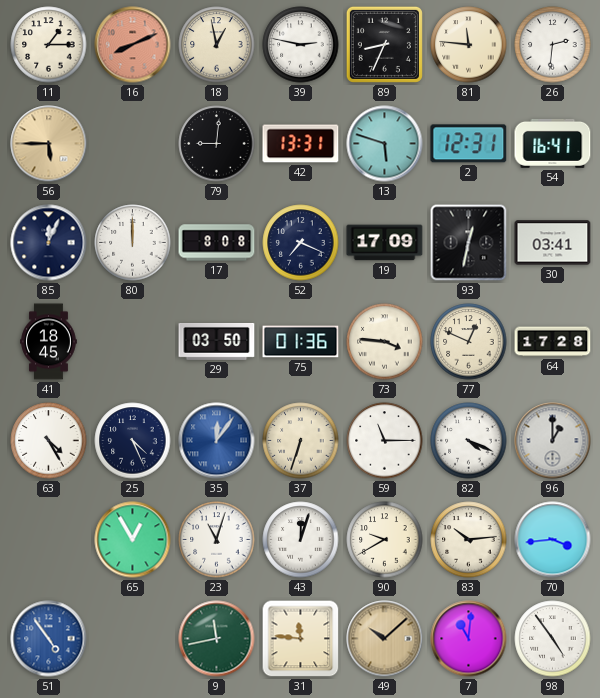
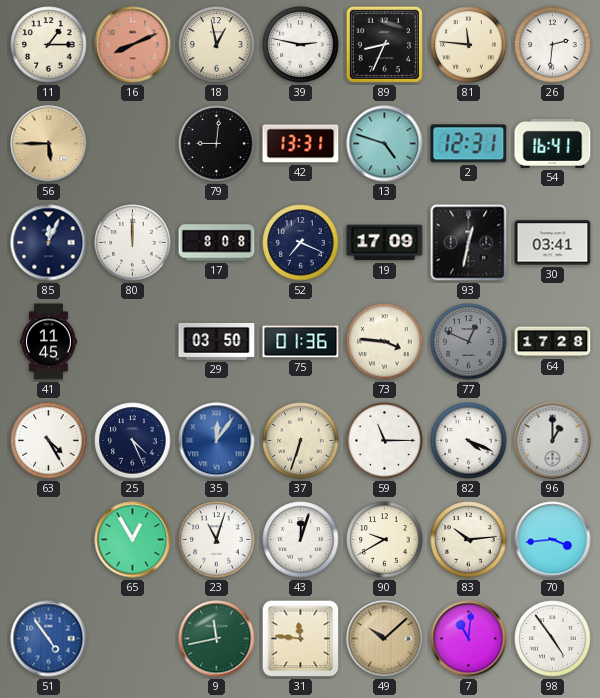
13: 5:48 -> 4:48
41: 18:45 -> 11:45
77 dial: cream -> grey
